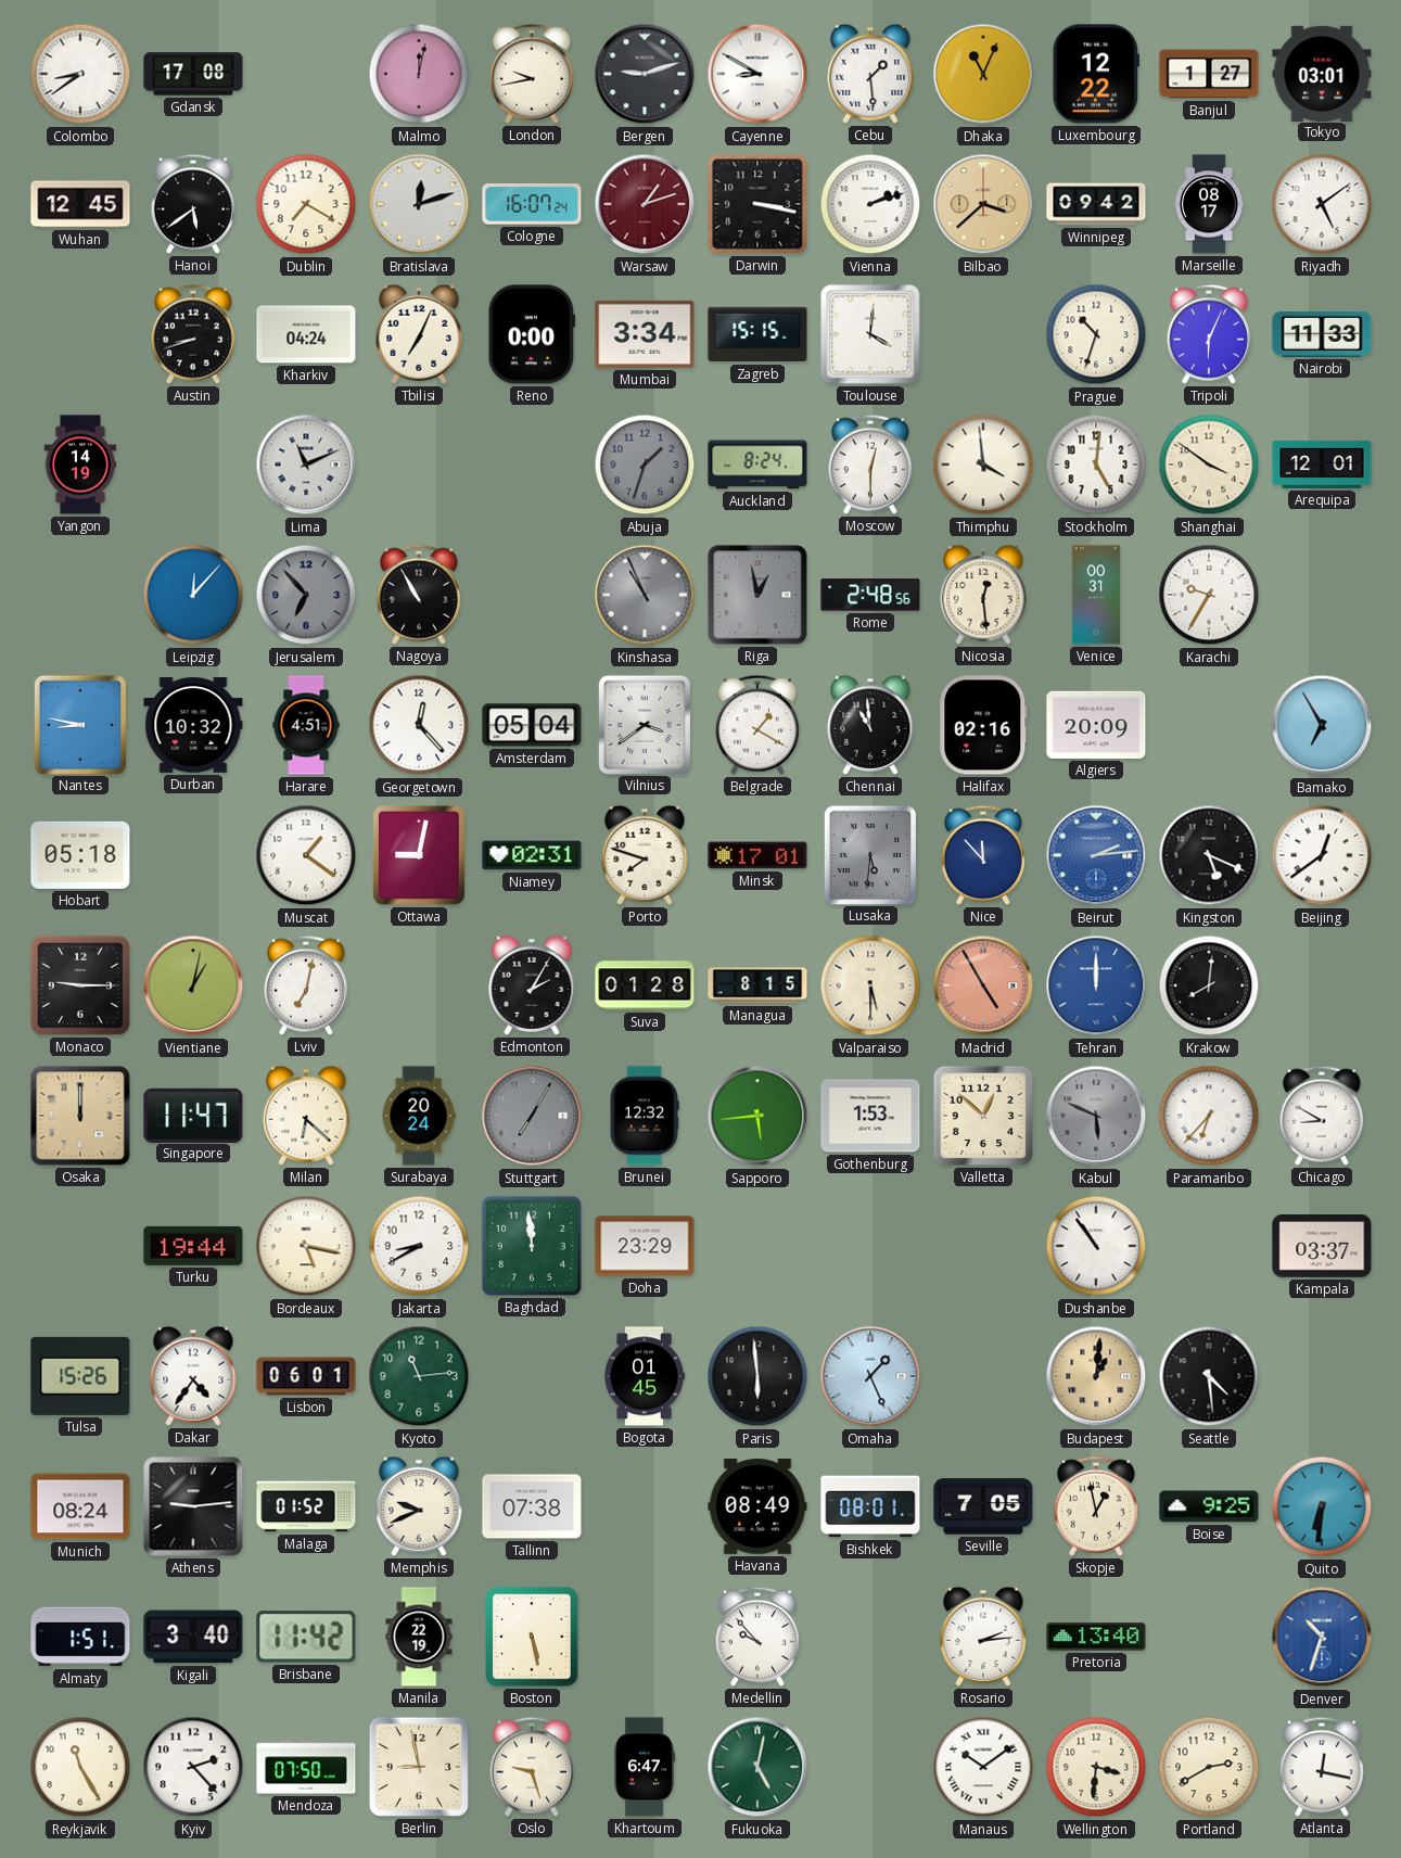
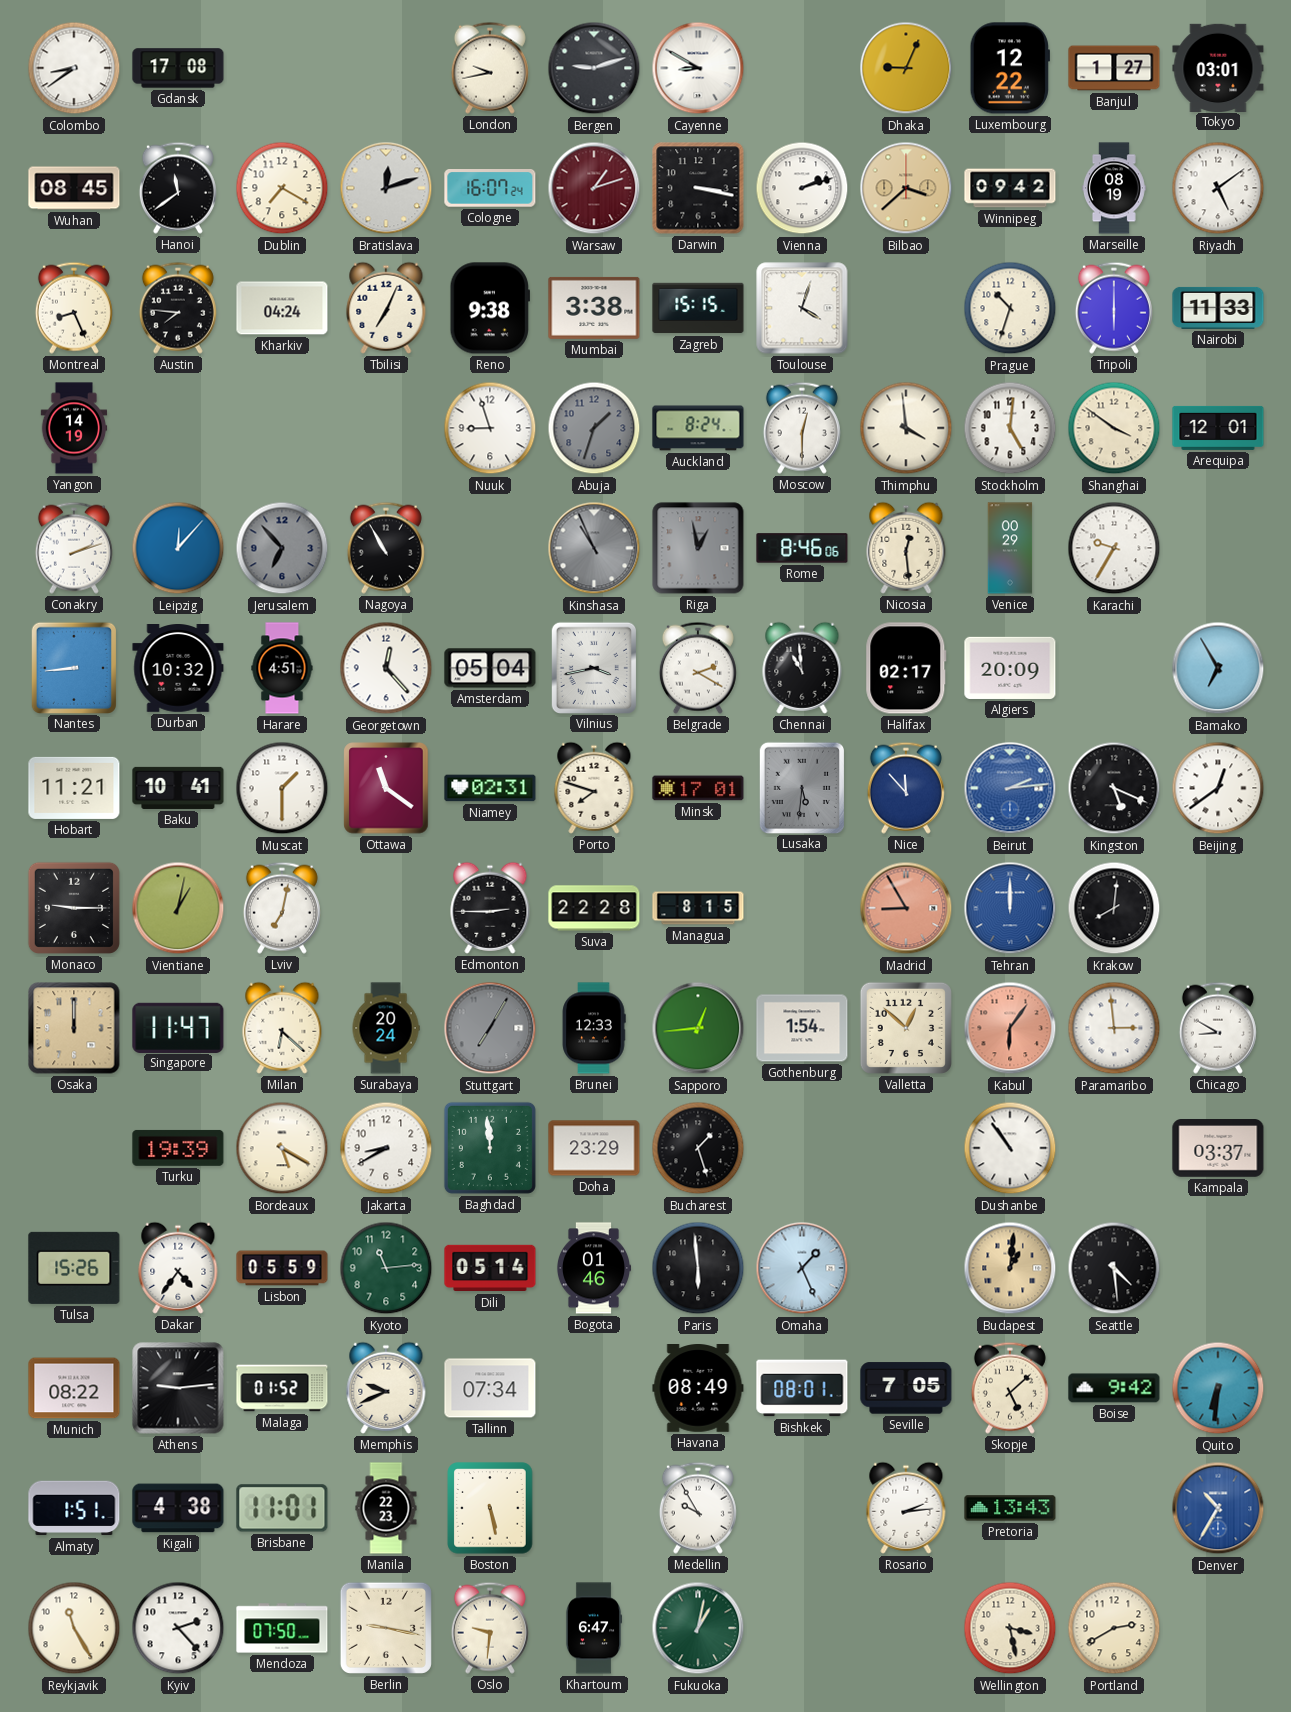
Malmo: 12:02 -> none
Cebu: 1:29 -> none
Dhaka: 11:04 -> 9:04
Wuhan: 12:45 -> 08:45
Hanoi: 5:39 -> 11:39
Marseille: 08:17 -> 08:19
Montreal: none -> 8:26
Austin: 8:42 -> 7:46
Reno: 0:00 -> 9:38
Mumbai: 3:34 -> 3:38
Toulouse: 4:01 -> 4:03
Tripoli: 6:04 -> 6:00
Lima: 11:11 -> none
Nuuk: none -> 8:57
Conakry: none -> 2:12
Rome: 2:48 -> 8:46
Venice: 00:31 -> 00:29
Nantes: 8:47 -> 8:44
Vilnius: 3:39 -> 3:43
Belgrade: 1:20 -> 2:20
Halifax: 02:16 -> 02:17
Hobart: 05:18 -> 11:21
Baku: none -> 10:41
Muscat: 1:21 -> 1:30
Ottawa: 9:02 -> 11:21
Edmonton: 2:05 -> 2:45
Suva: 01:28 -> 22:28
Valparaiso: 5:30 -> none
Madrid: 4:55 -> 8:55
Brunei: 12:32 -> 12:33
Sapporo: 5:44 -> 12:44
Gothenburg: 1:53 -> 1:54
Kabul: 5:49 -> 6:06
Kabul dial: grey -> salmon
Paramaribo: 6:37 -> 2:59
Turku: 19:44 -> 19:39
Bordeaux: 5:17 -> 5:20
Bucharest: none -> 1:27
Lisbon: 06:01 -> 05:59
Dili: none -> 05:14
Bogota: 01:45 -> 01:46
Munich: 08:24 -> 08:22
Tallinn: 07:38 -> 07:34
Skopje: 12:58 -> 5:08
Boise: 9:25 -> 9:42
Kigali: 3:40 -> 4:38
Brisbane: 11:42 -> 11:01
Manila: 22:19 -> 22:23
Medellin: 9:53 -> 9:55
Pretoria: 13:40 -> 13:43
Denver: 10:33 -> 10:35
Berlin: 8:58 -> 9:17
Oslo: 9:27 -> 9:31
Fukuoka: 5:02 -> 1:02
Manaus: 10:09 -> none
Wellington: 3:31 -> 3:28
Atlanta: 12:17 -> none
